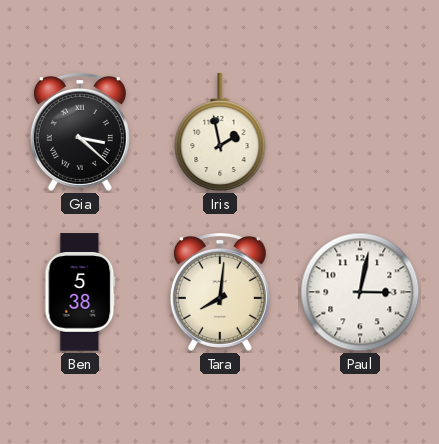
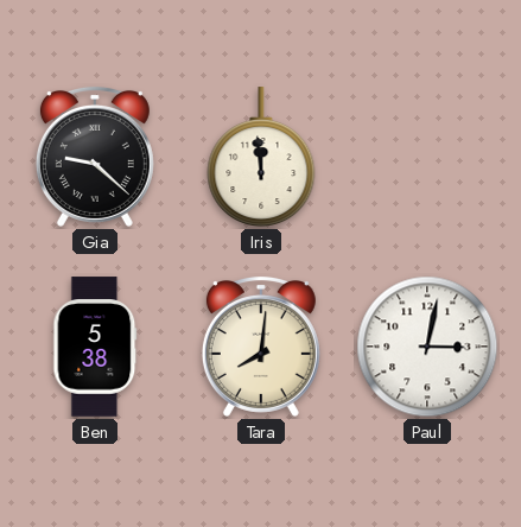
Gia: 3:22 -> 9:22
Iris: 1:58 -> 11:59
